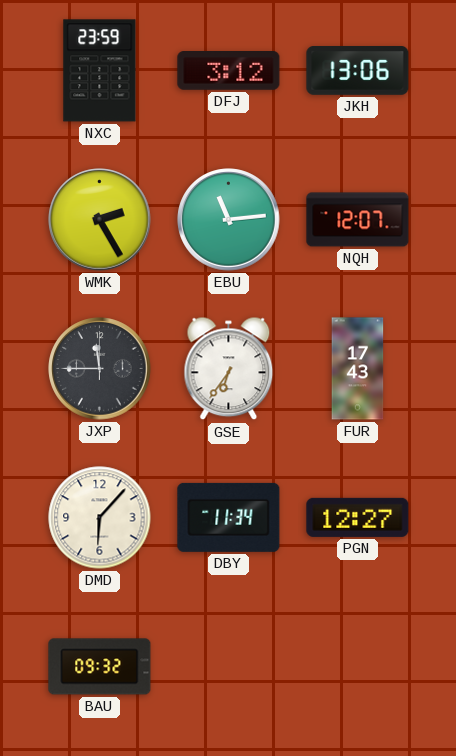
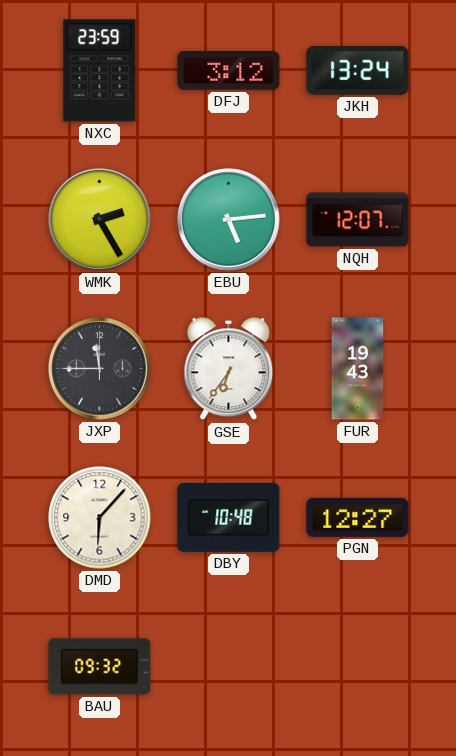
JKH: 13:06 -> 13:24
EBU: 11:14 -> 5:14
FUR: 17:43 -> 19:43
DBY: 11:34 -> 10:48
